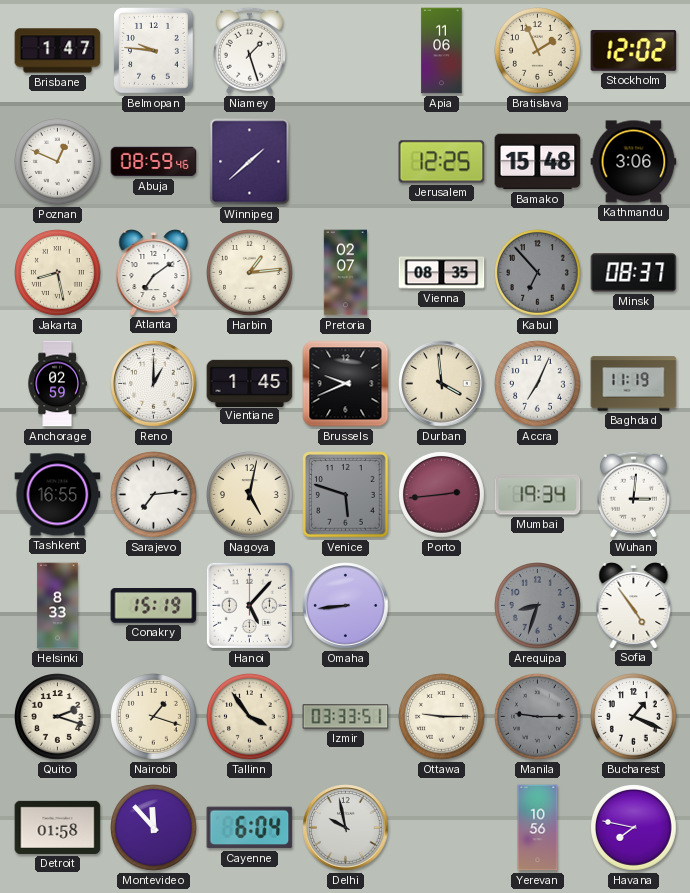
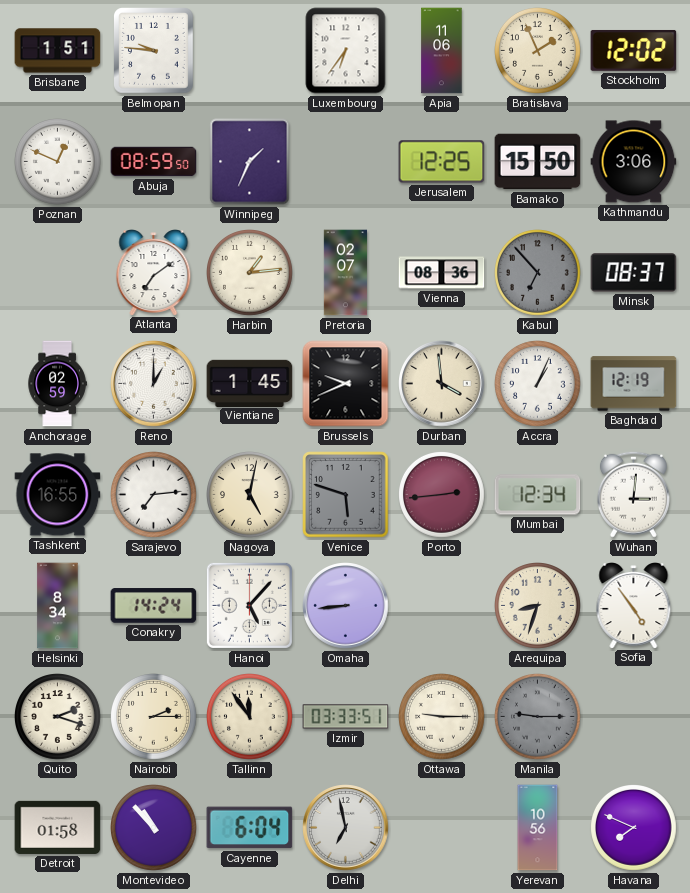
Brisbane: 1:47 -> 1:51
Niamey: 1:27 -> none
Luxembourg: none -> 6:36
Abuja: 08:59:46 -> 08:59:50
Winnipeg: 1:38 -> 1:34
Bamako: 15:48 -> 15:50
Jakarta: 8:28 -> none
Vienna: 08:35 -> 08:36
Accra: 7:04 -> 1:04
Baghdad: 11:19 -> 12:19
Mumbai: 19:34 -> 12:34
Helsinki: 8:33 -> 8:34
Conakry: 15:19 -> 14:24
Arequipa dial: grey -> cream
Nairobi: 1:18 -> 2:15
Tallinn: 3:54 -> 11:54
Bucharest: 1:19 -> none
Montevideo: 11:53 -> 10:53
Delhi: 9:58 -> 6:58
Havana: 7:47 -> 7:49
